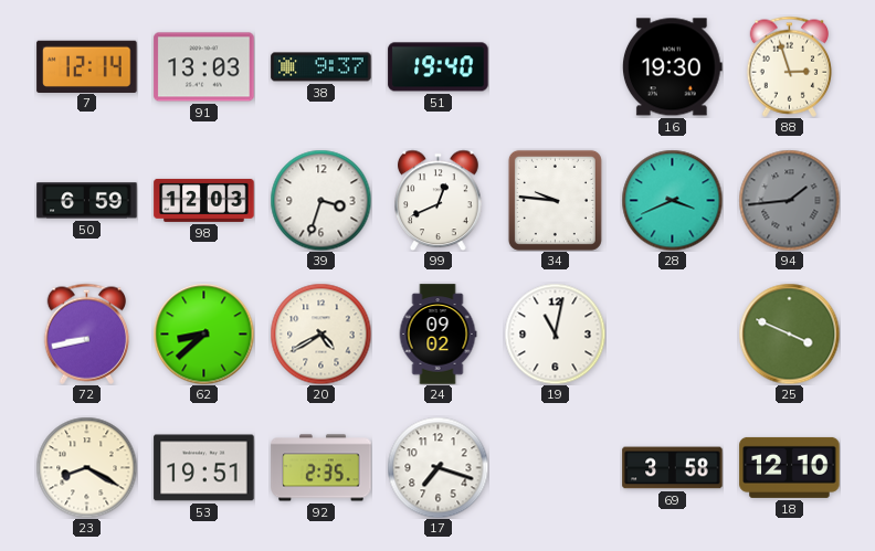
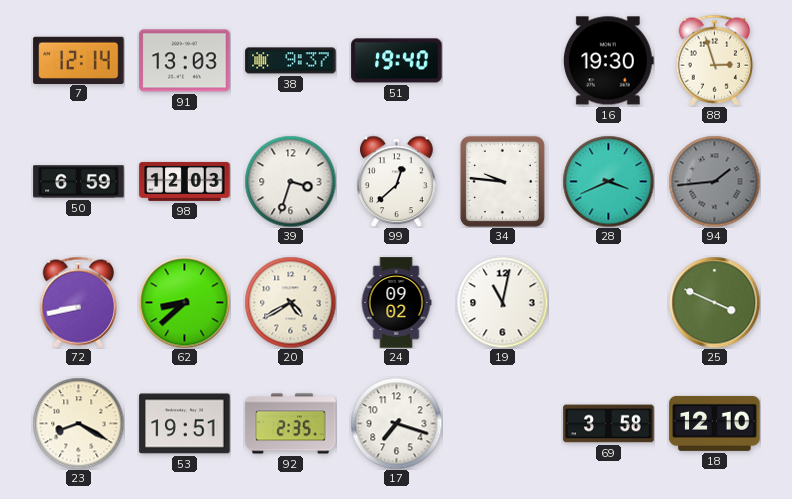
99: 12:41 -> 12:38
